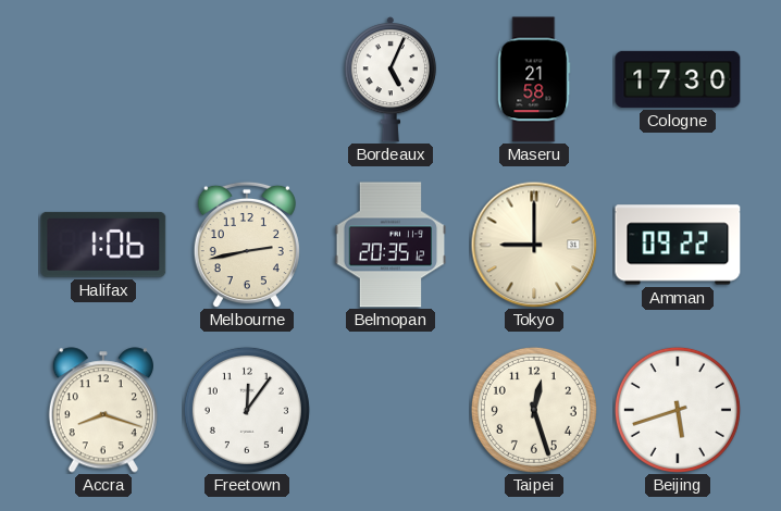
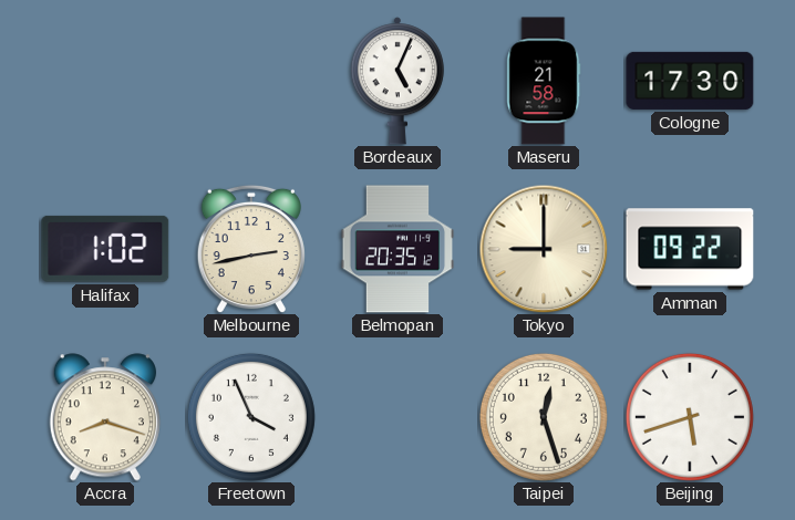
Halifax: 1:06 -> 1:02
Freetown: 12:06 -> 3:56
